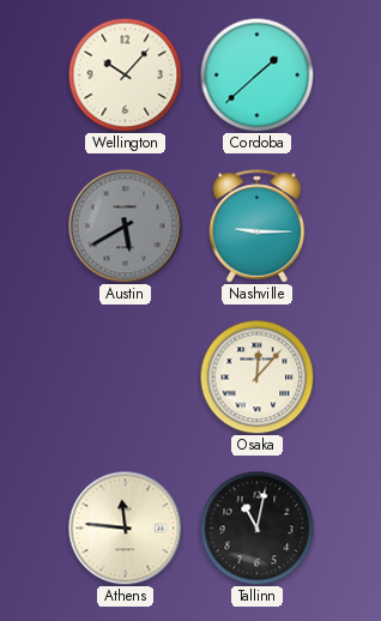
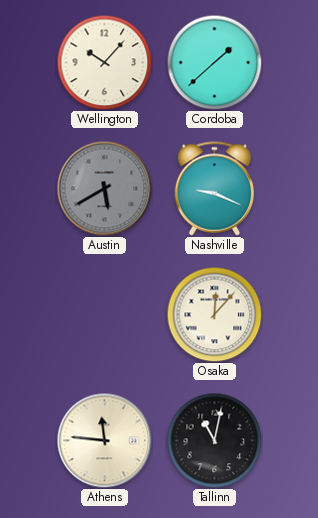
Nashville: 9:15 -> 9:19
